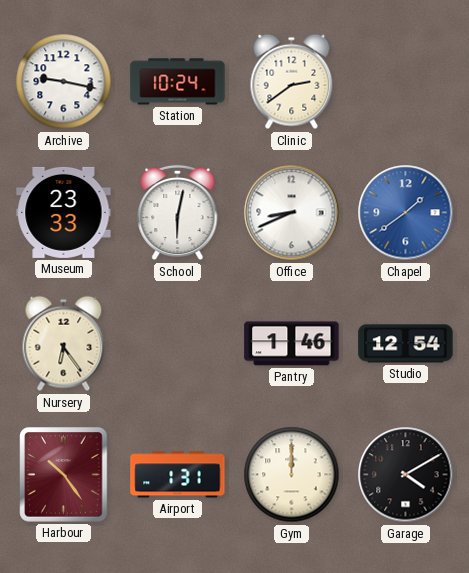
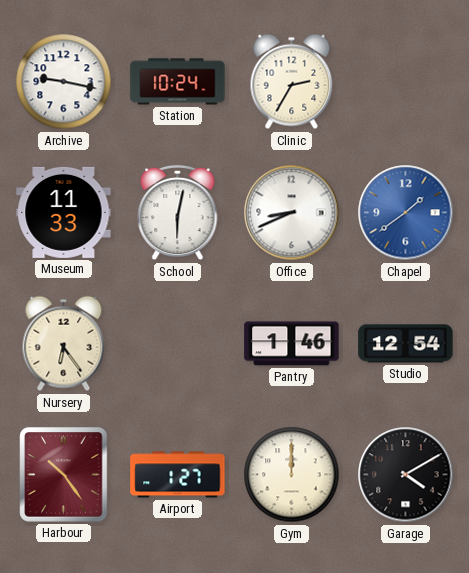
Clinic: 2:39 -> 2:35
Museum: 23:33 -> 11:33
Airport: 1:31 -> 1:27
